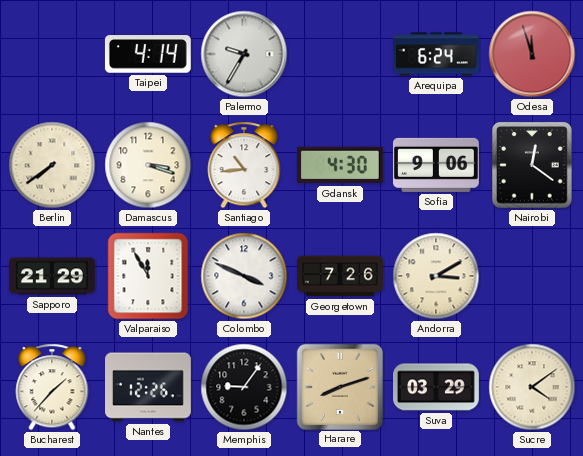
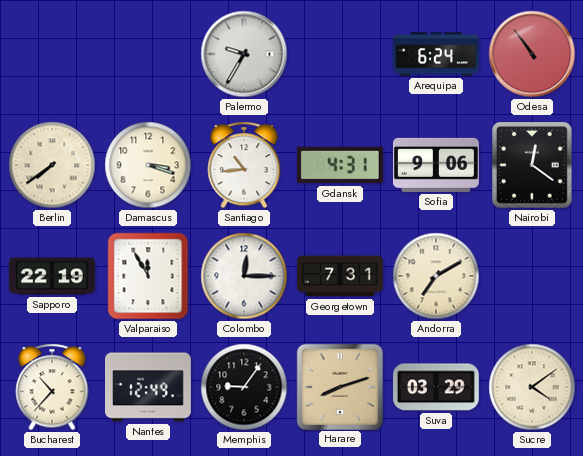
Taipei: 4:14 -> none
Odesa: 11:57 -> 10:54
Gdansk: 4:30 -> 4:31
Sapporo: 21:29 -> 22:19
Colombo: 3:49 -> 12:15
Georgetown: 7:26 -> 7:31
Andorra: 3:10 -> 7:10
Bucharest: 1:37 -> 10:37
Nantes: 12:26 -> 12:49
